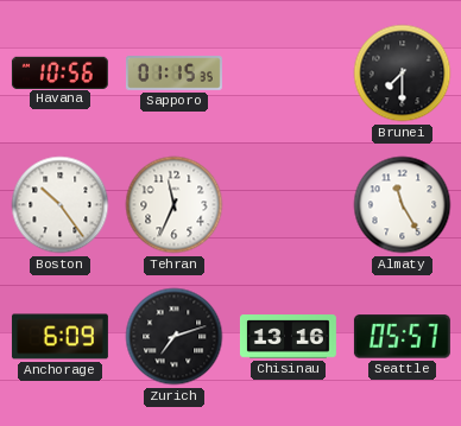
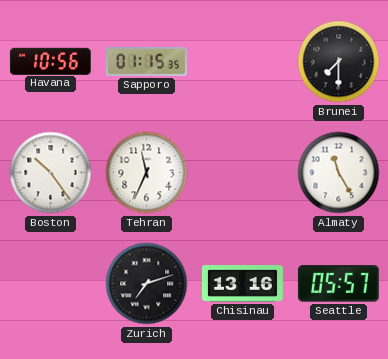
Anchorage: 6:09 -> none
